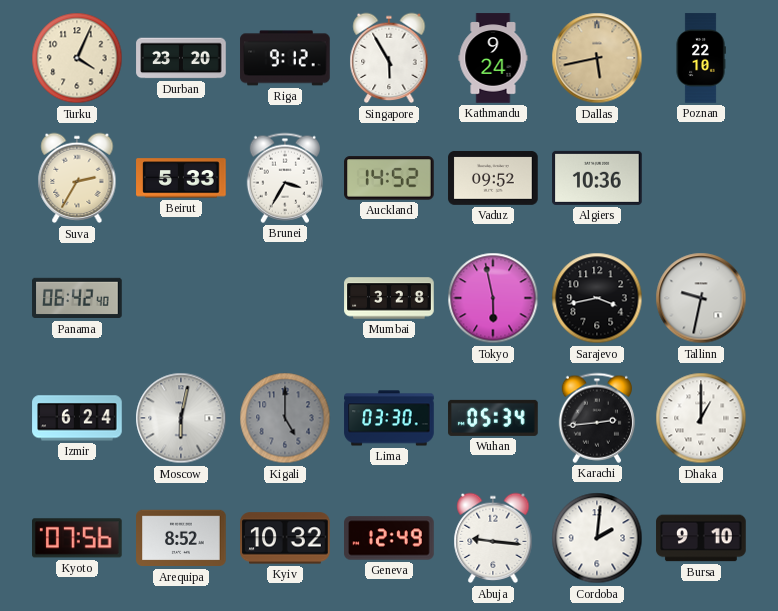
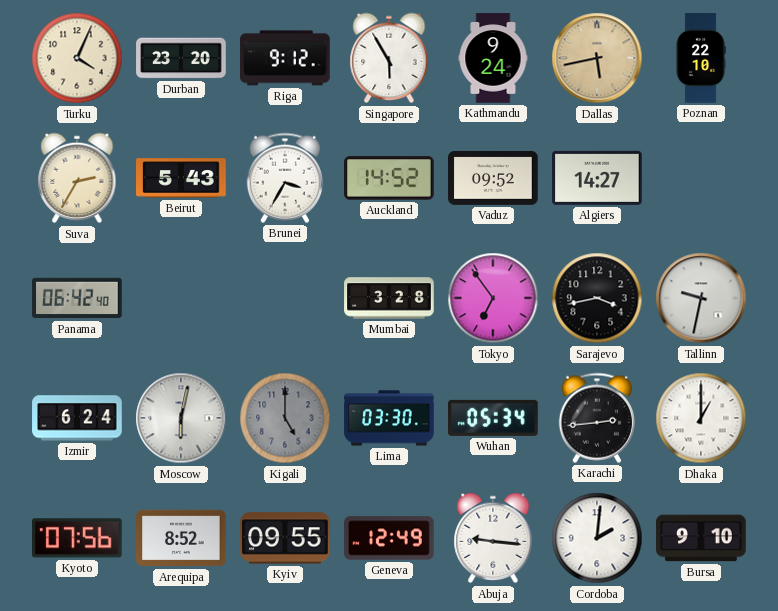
Beirut: 5:33 -> 5:43
Algiers: 10:36 -> 14:27
Tokyo: 5:58 -> 6:54
Kyiv: 10:32 -> 09:55
